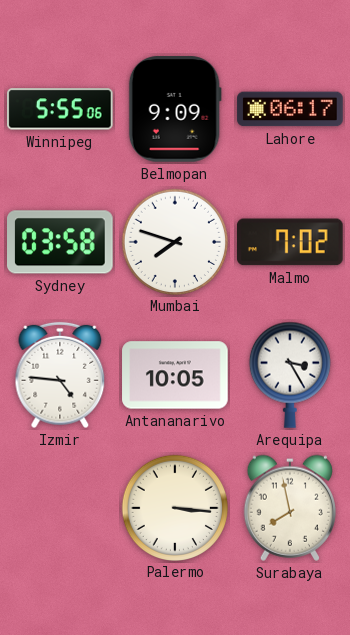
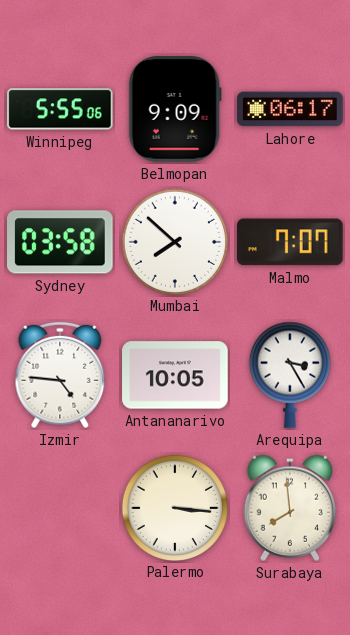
Mumbai: 7:48 -> 7:52
Malmo: 7:02 -> 7:07
Surabaya: 7:58 -> 7:59
